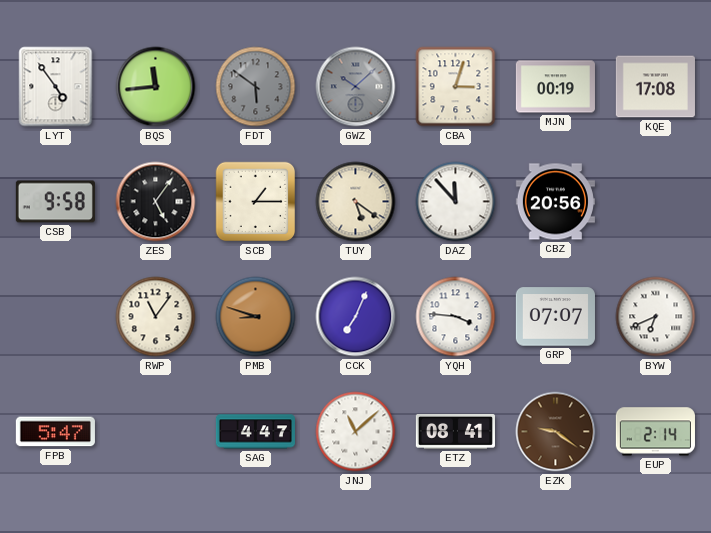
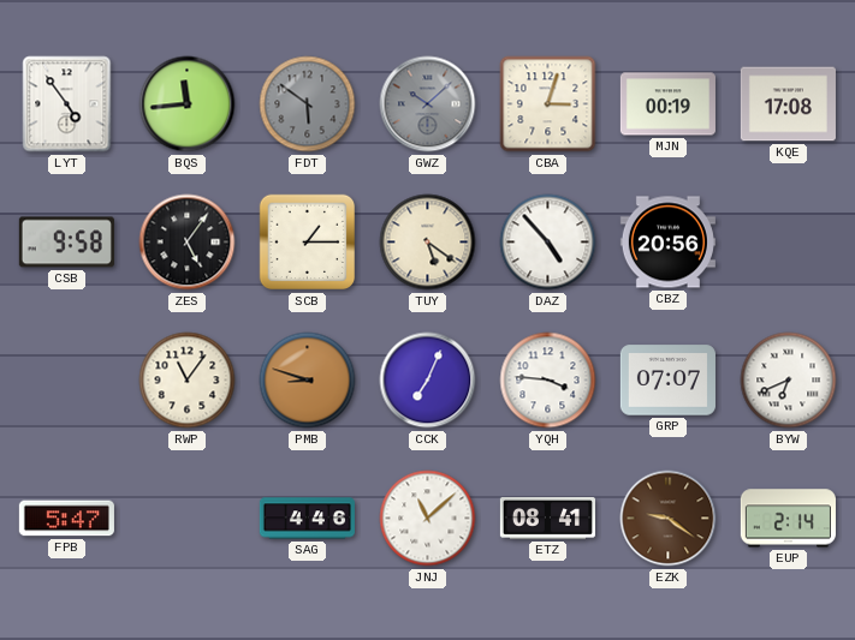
DAZ: 11:53 -> 4:53
SAG: 4:47 -> 4:46
